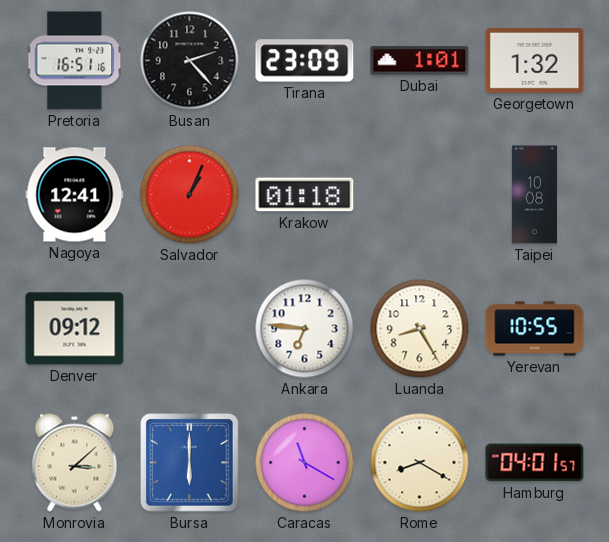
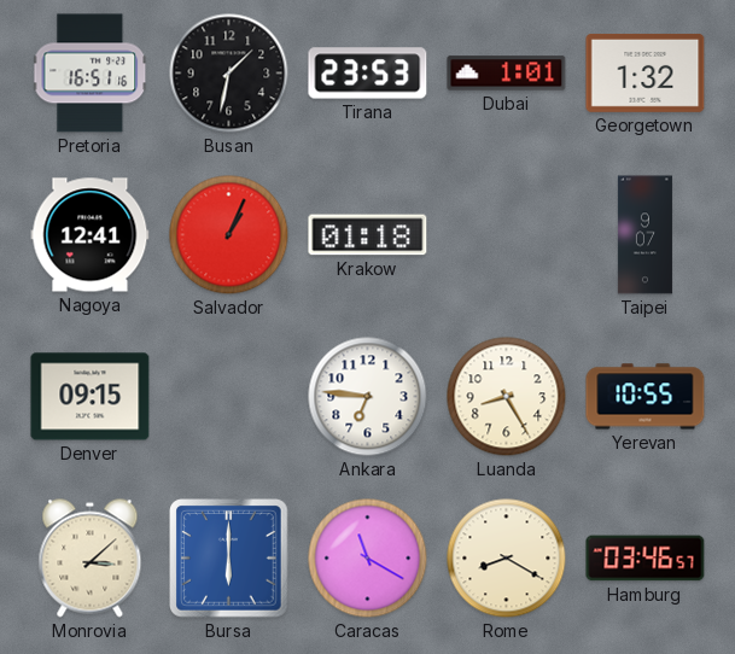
Busan: 2:23 -> 1:32
Tirana: 23:09 -> 23:53
Taipei: 10:08 -> 9:07
Denver: 09:12 -> 09:15
Hamburg: 04:01 -> 03:46
